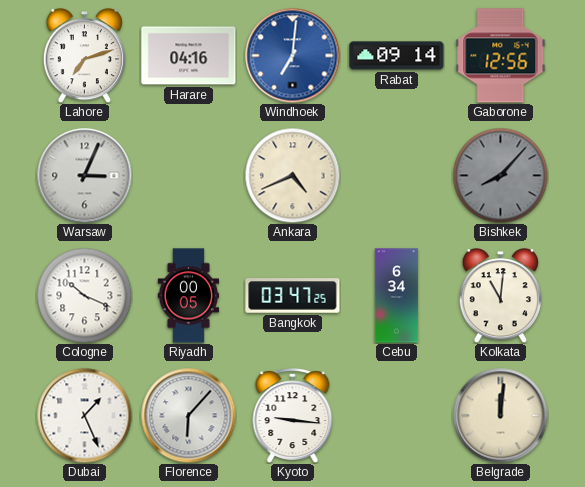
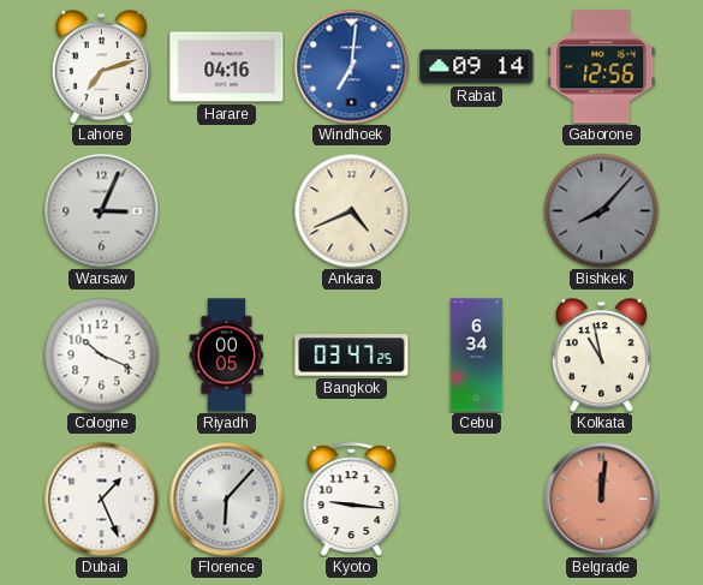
Kolkata: 11:01 -> 10:58
Belgrade dial: cream -> salmon
